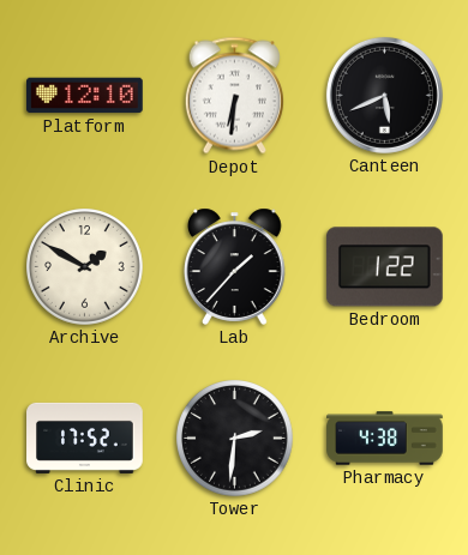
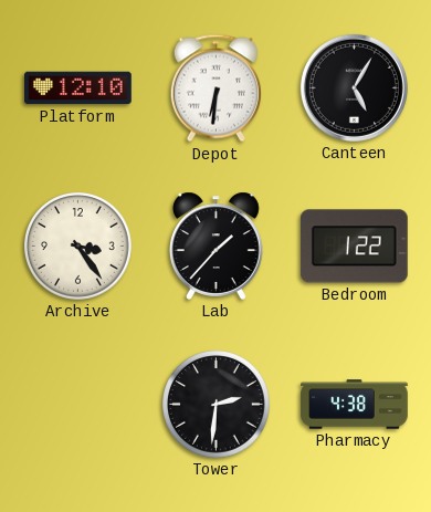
Canteen: 5:41 -> 5:05
Archive: 1:50 -> 3:24
Clinic: 17:52 -> none
